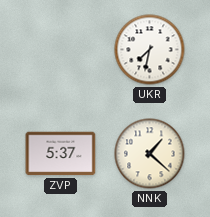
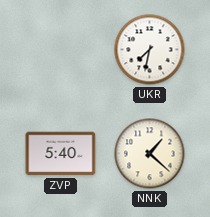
ZVP: 5:37 -> 5:40
